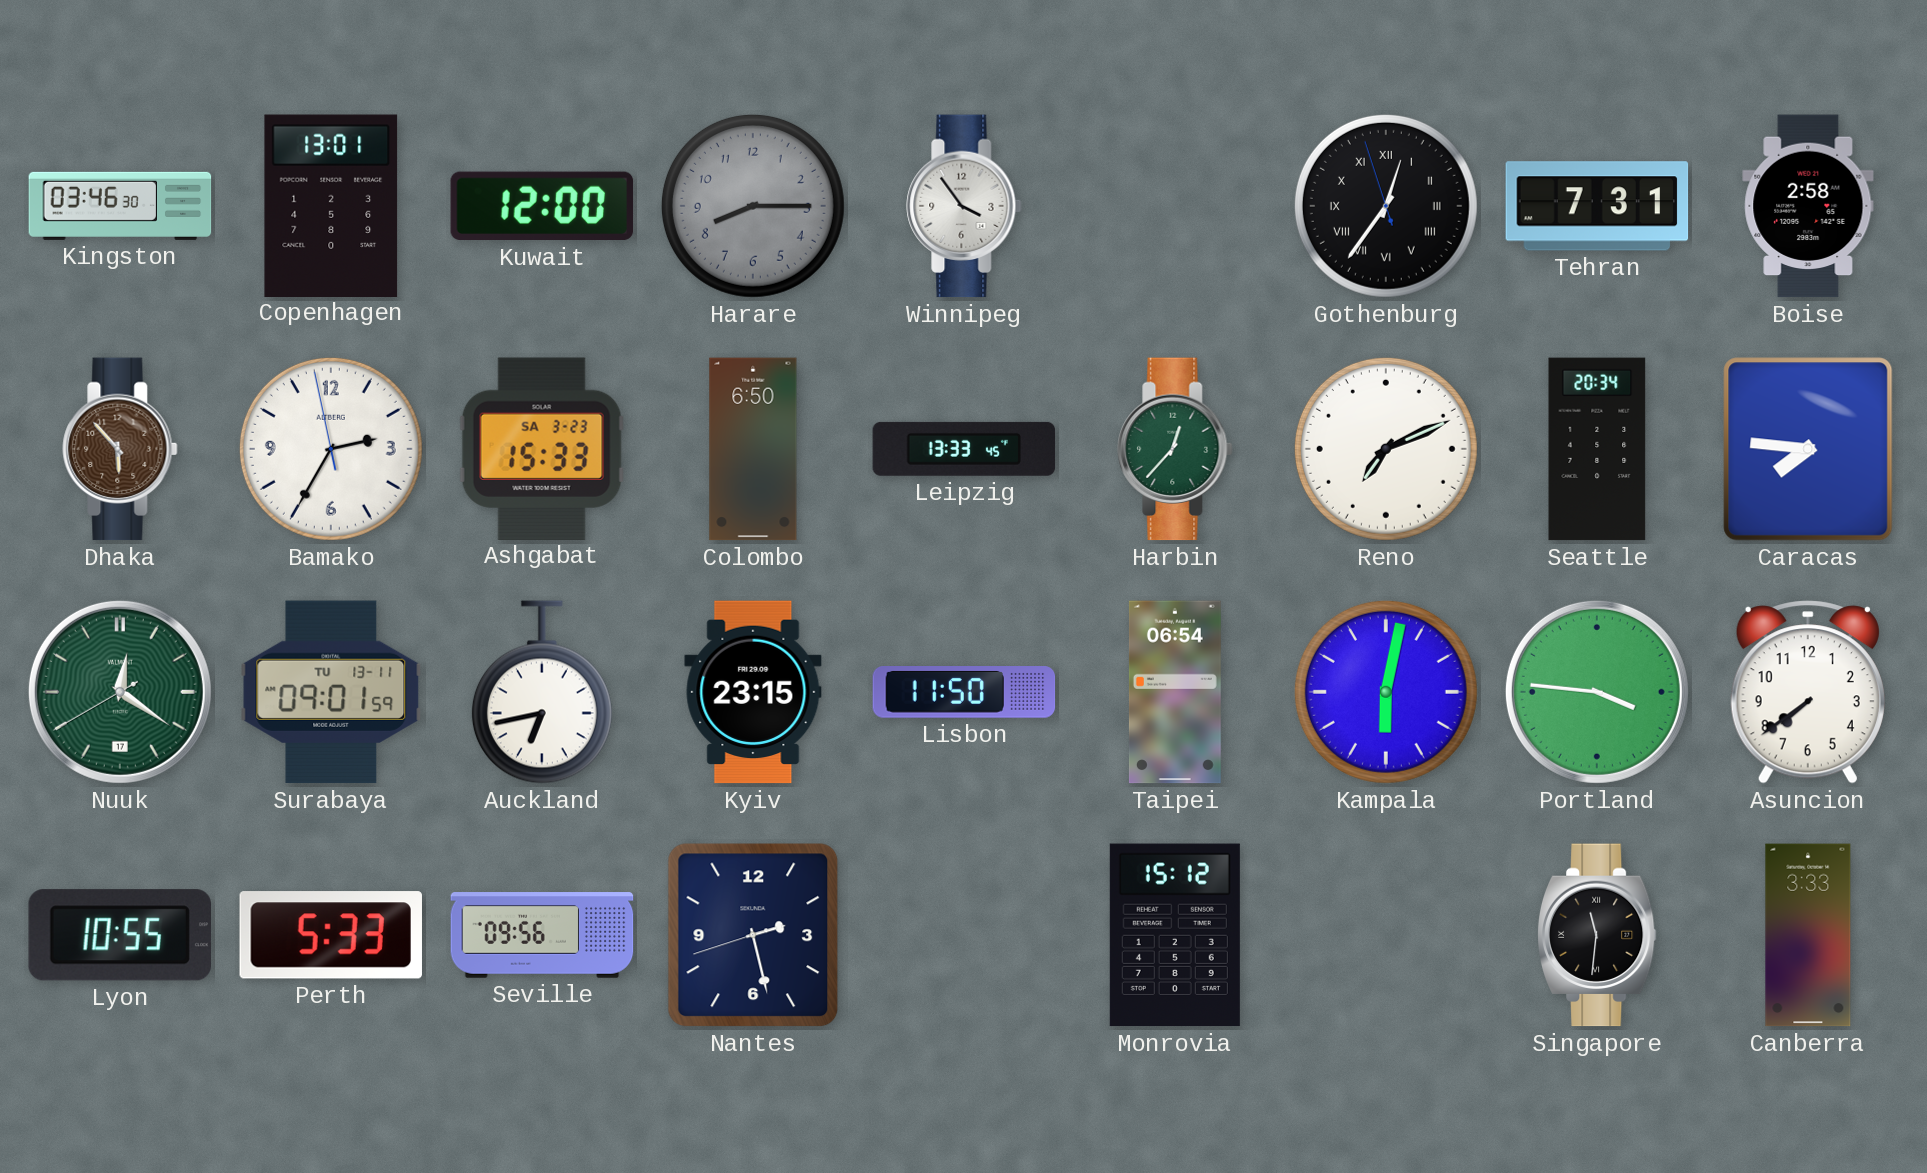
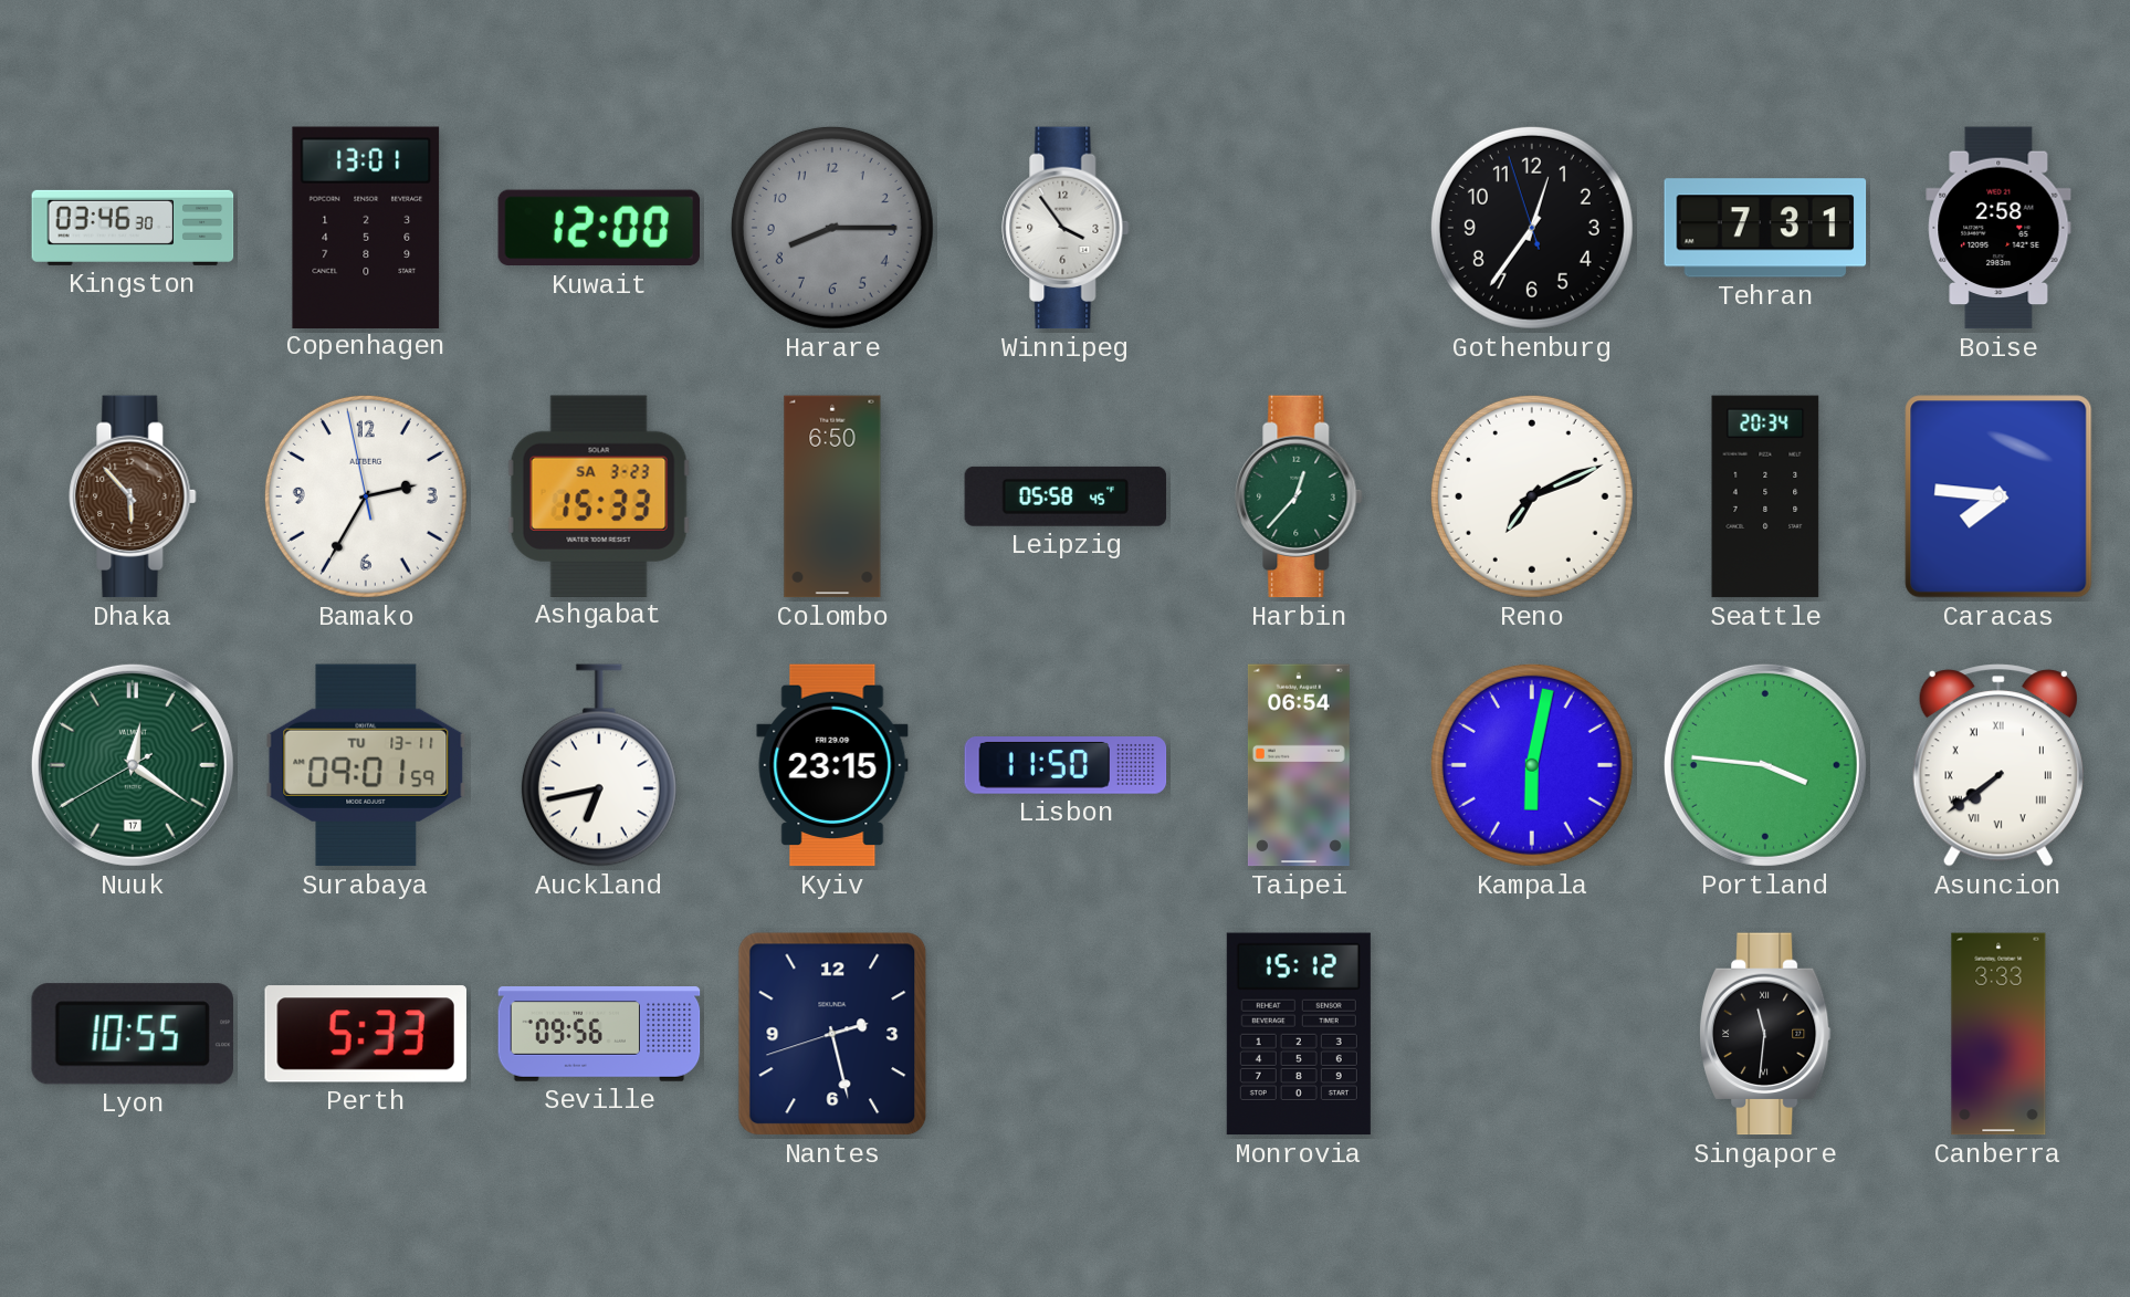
Gothenburg numerals: Roman -> Arabic
Leipzig: 13:33 -> 05:58
Asuncion numerals: Arabic -> Roman
